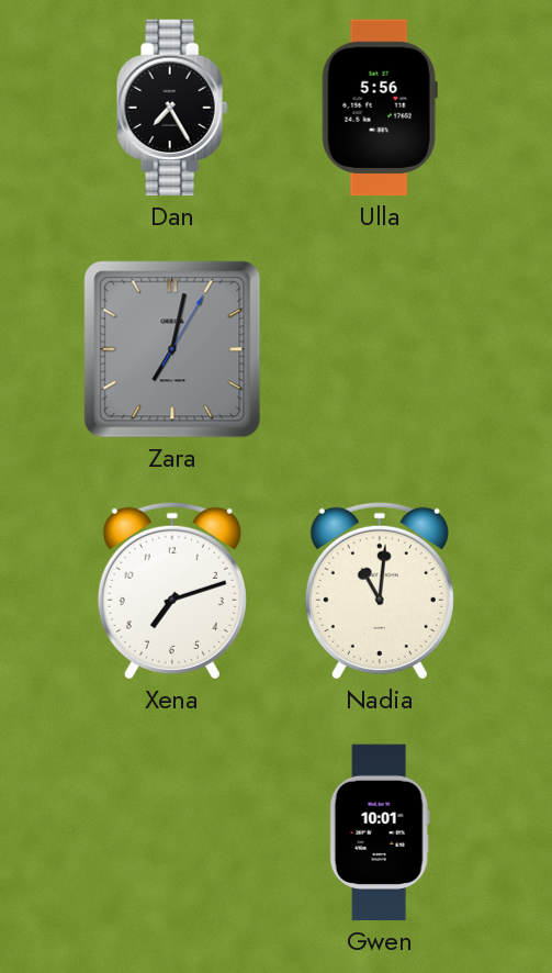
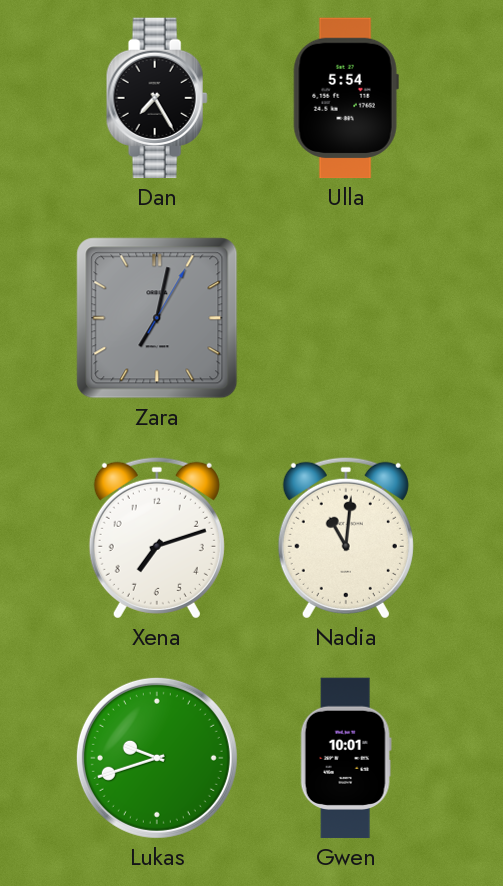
Ulla: 5:56 -> 5:54
Lukas: none -> 9:42
